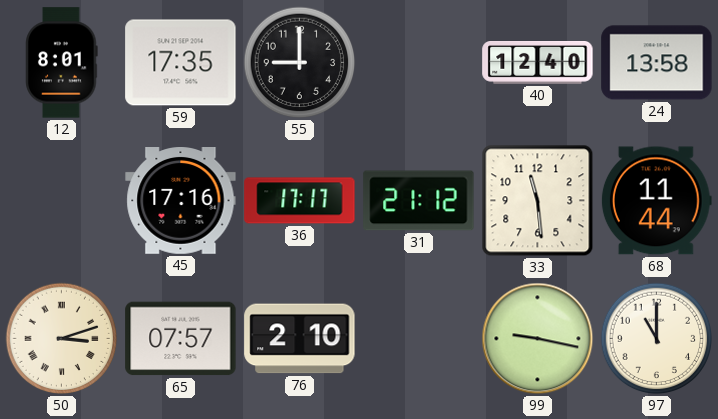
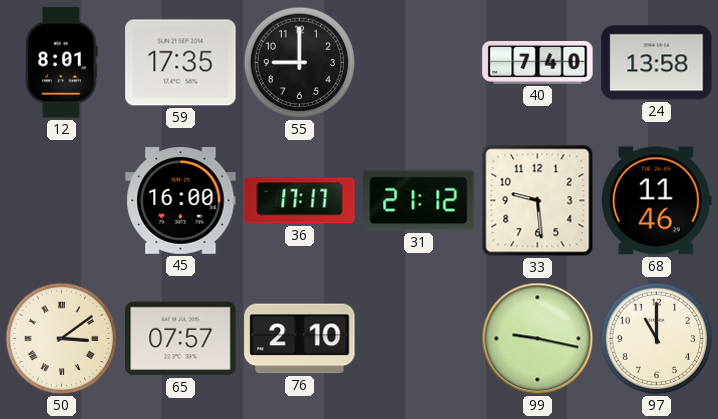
40: 12:40 -> 7:40
45: 17:16 -> 16:00
33: 11:29 -> 9:29
68: 11:44 -> 11:46
50: 3:12 -> 3:09
